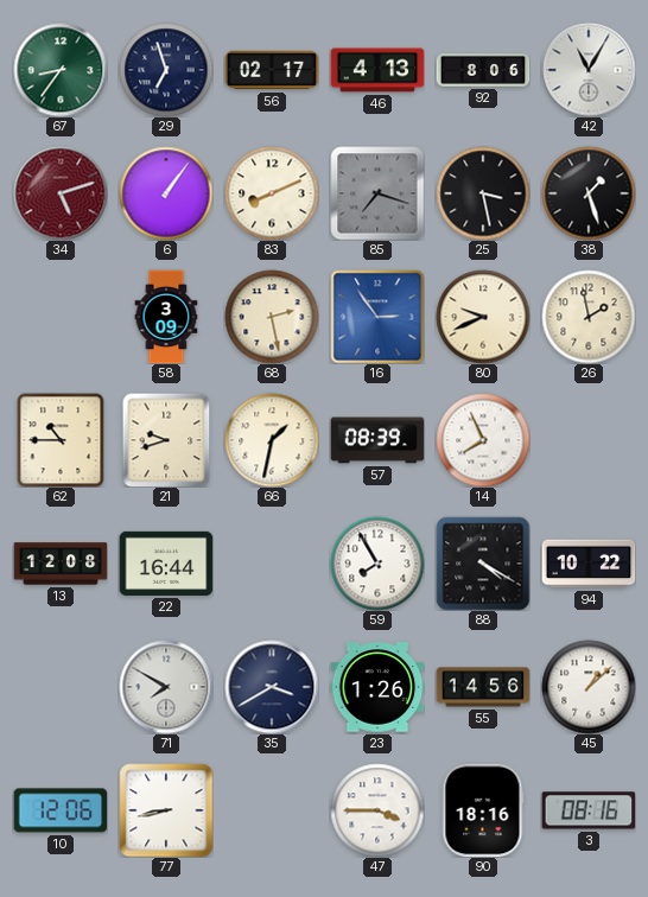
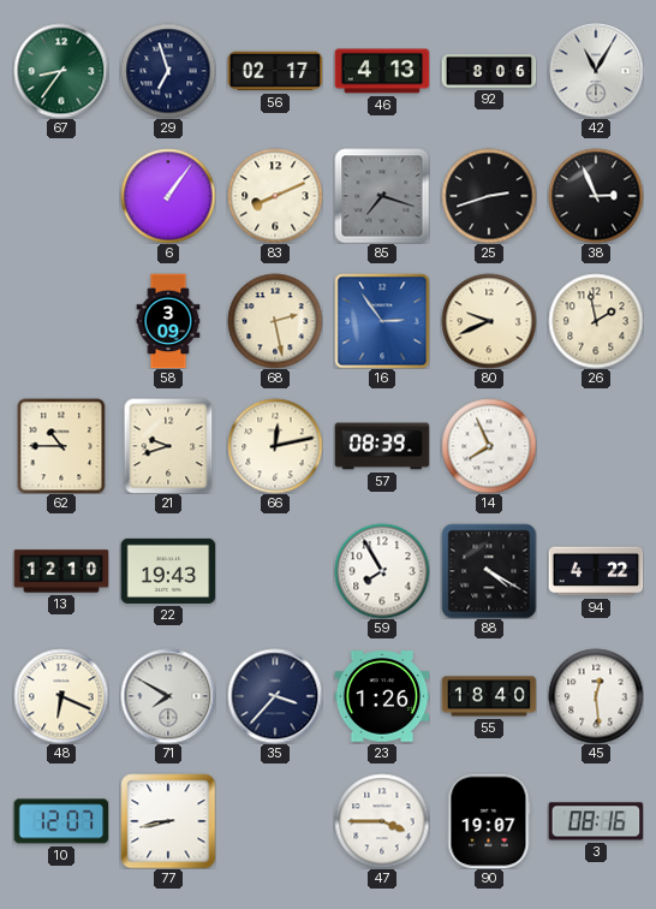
34: 5:12 -> none
25: 3:28 -> 2:42
38: 1:27 -> 2:56
66: 1:32 -> 12:13
13: 12:08 -> 12:10
22: 16:44 -> 19:43
94: 10:22 -> 4:22
48: none -> 6:19
35: 3:40 -> 3:37
55: 14:56 -> 18:40
45: 1:08 -> 12:29
10: 12:06 -> 12:07
90: 18:16 -> 19:07
